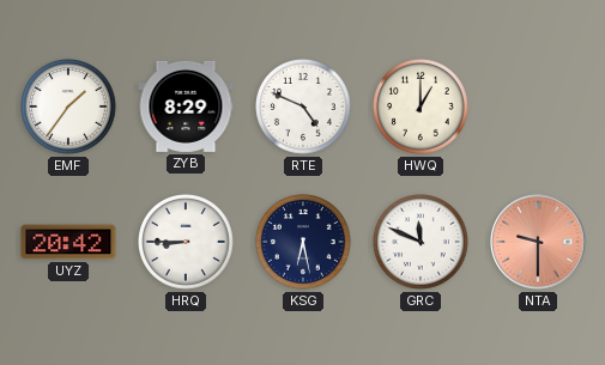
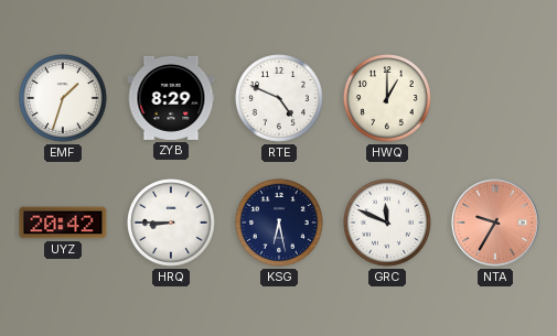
EMF: 1:36 -> 1:33
NTA: 9:30 -> 9:35
